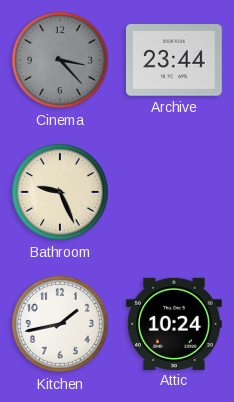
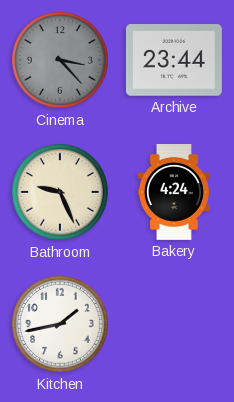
Bakery: none -> 4:24
Attic: 10:24 -> none
